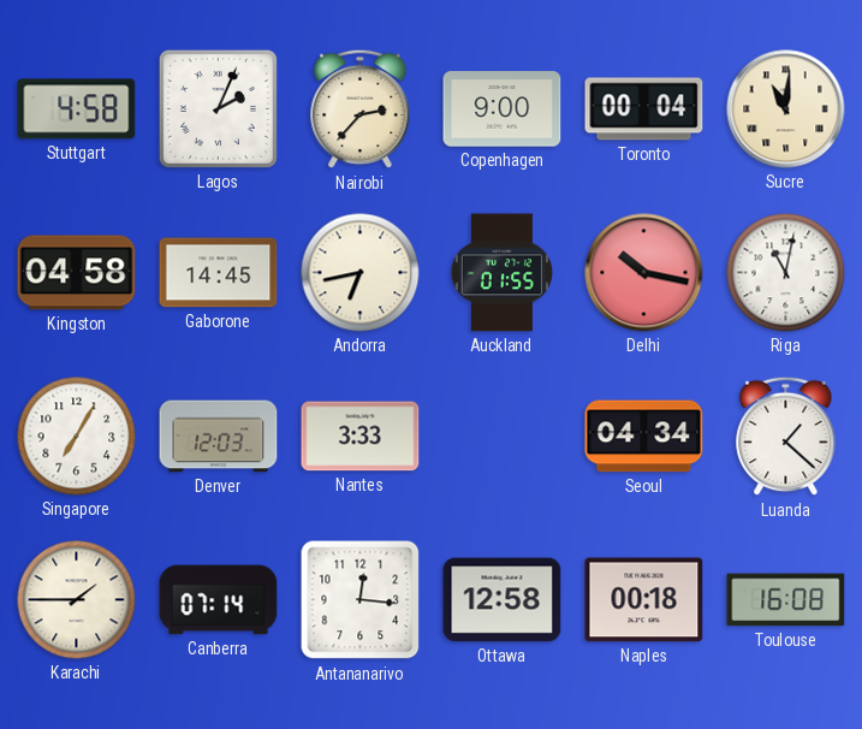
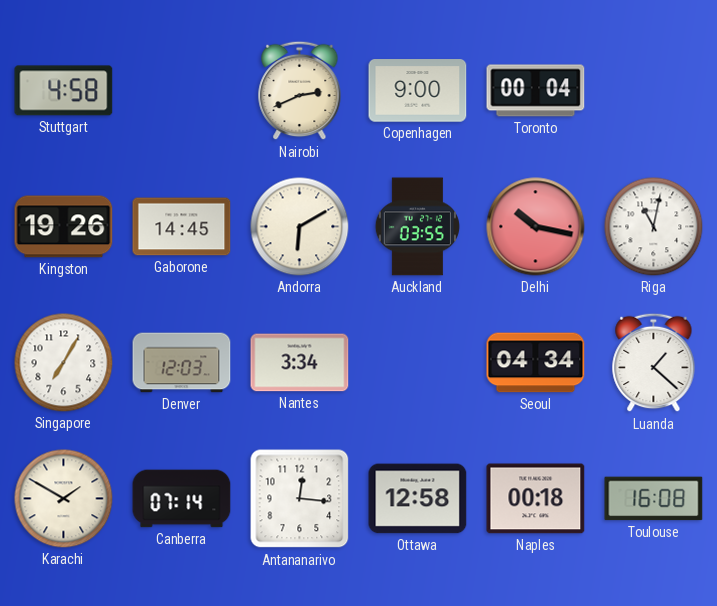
Lagos: 2:04 -> none
Nairobi: 2:37 -> 2:41
Sucre: 11:01 -> none
Kingston: 04:58 -> 19:26
Andorra: 6:43 -> 6:10
Auckland: 01:55 -> 03:55
Nantes: 3:33 -> 3:34
Karachi: 1:45 -> 1:50
